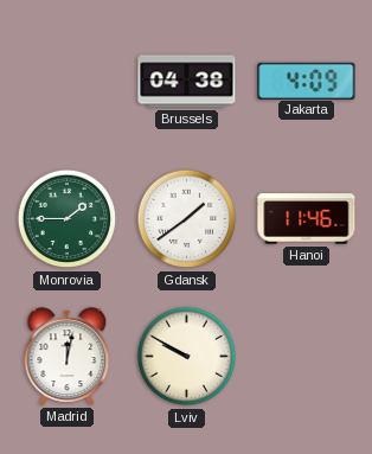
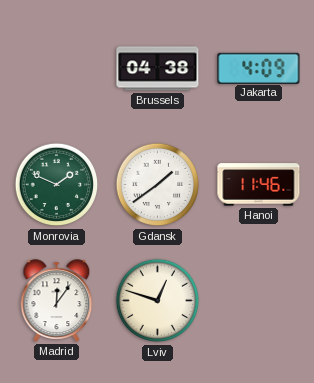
Monrovia: 1:45 -> 1:49
Madrid: 12:02 -> 12:06
Lviv: 9:50 -> 12:48
